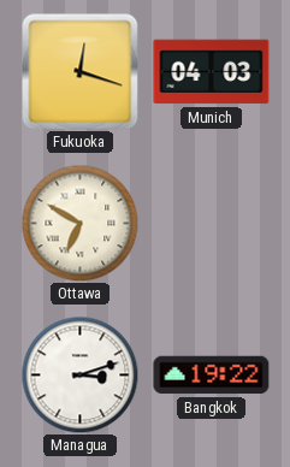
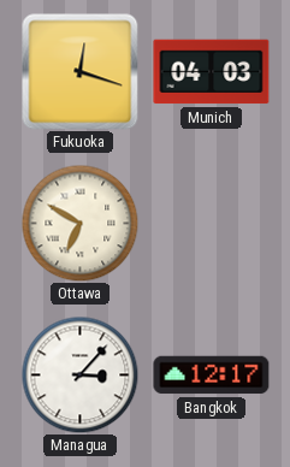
Managua: 3:12 -> 3:07
Bangkok: 19:22 -> 12:17
